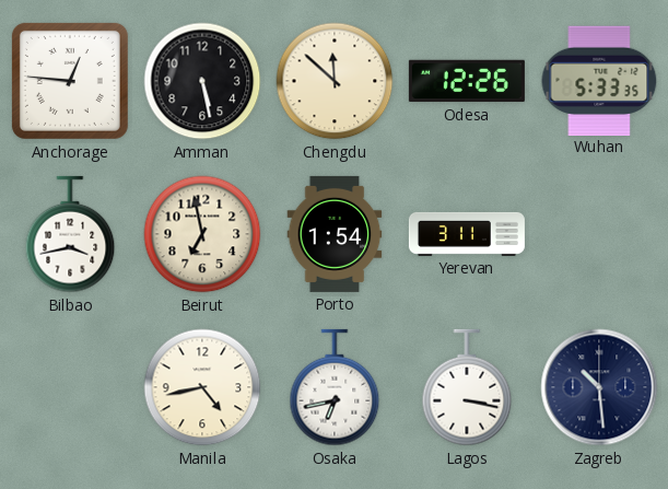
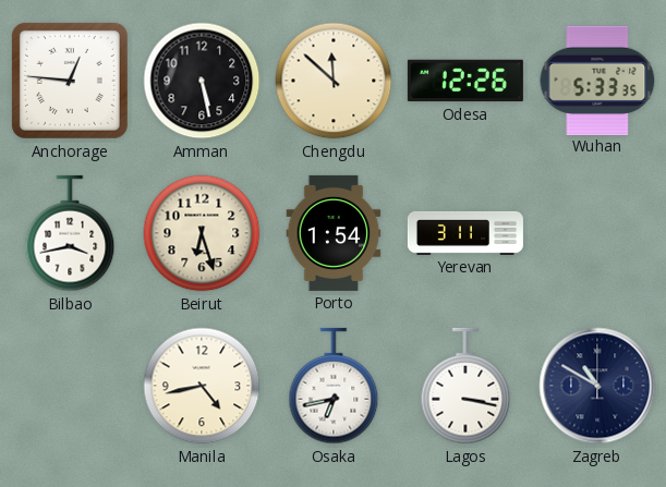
Beirut: 6:58 -> 6:27
Zagreb: 10:29 -> 10:50
